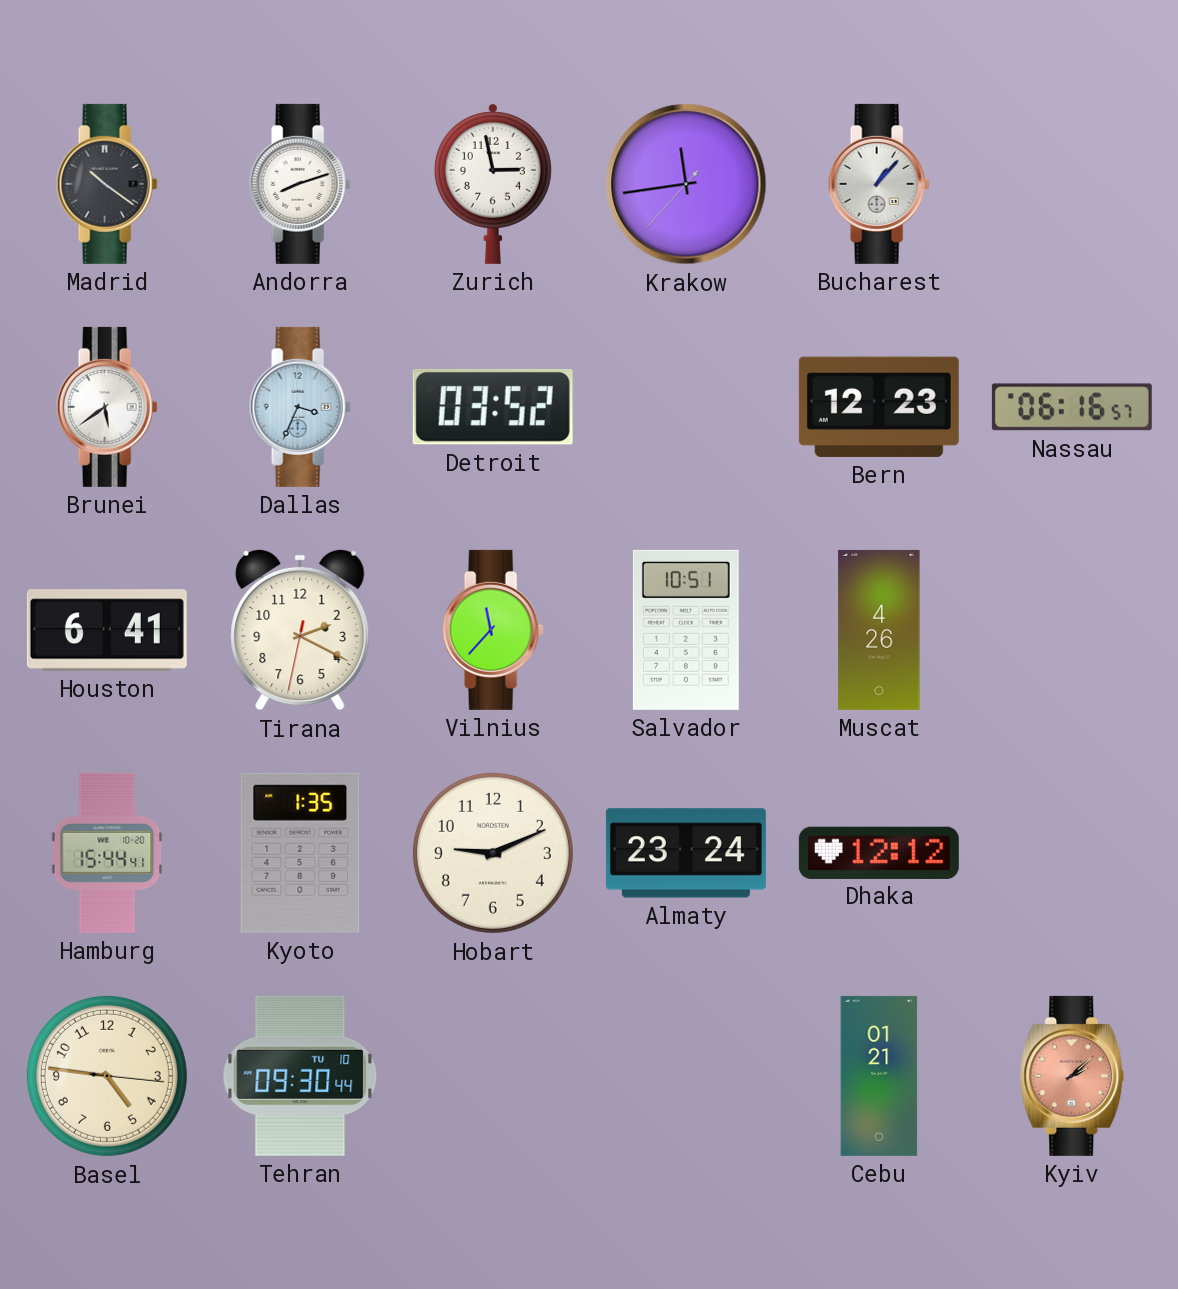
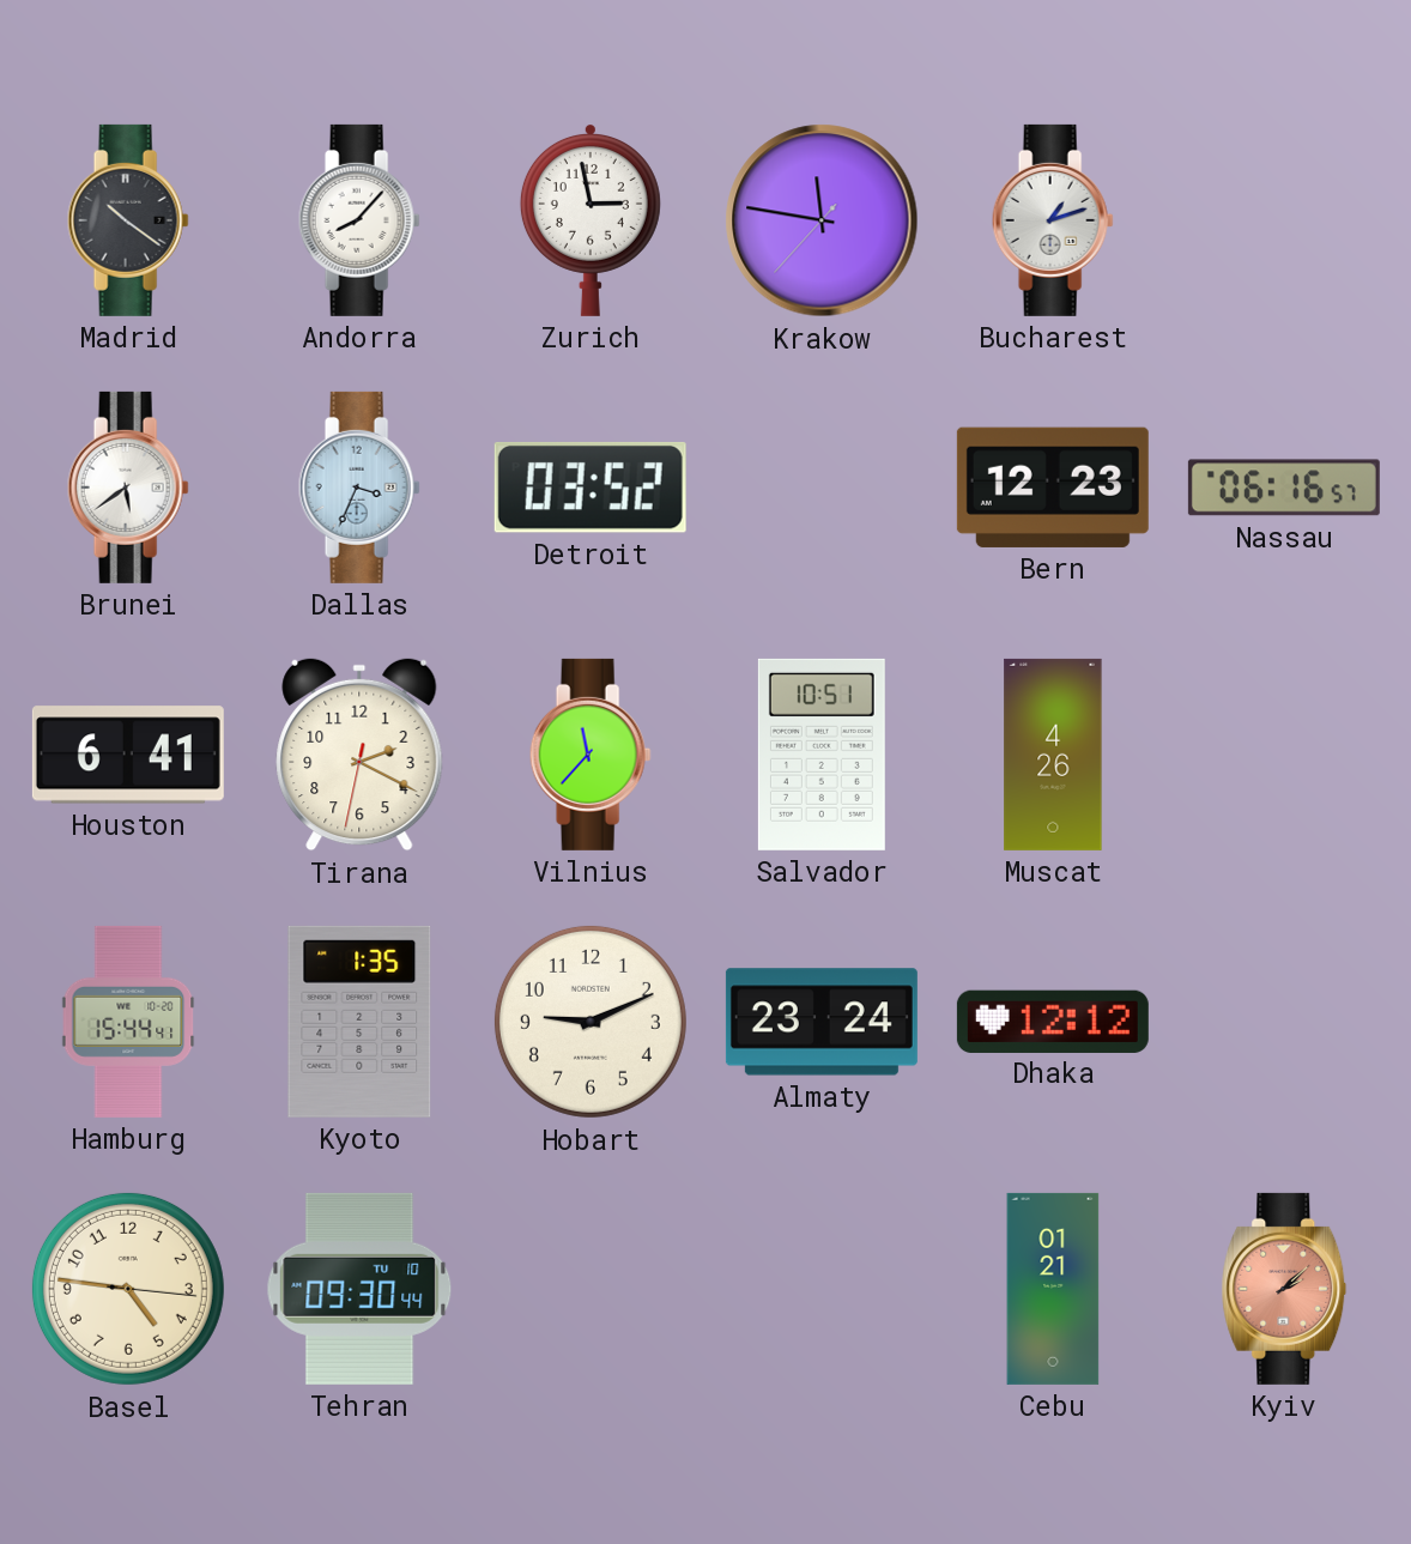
Andorra: 8:12 -> 8:07
Krakow: 11:43 -> 11:46
Bucharest: 1:07 -> 1:12
